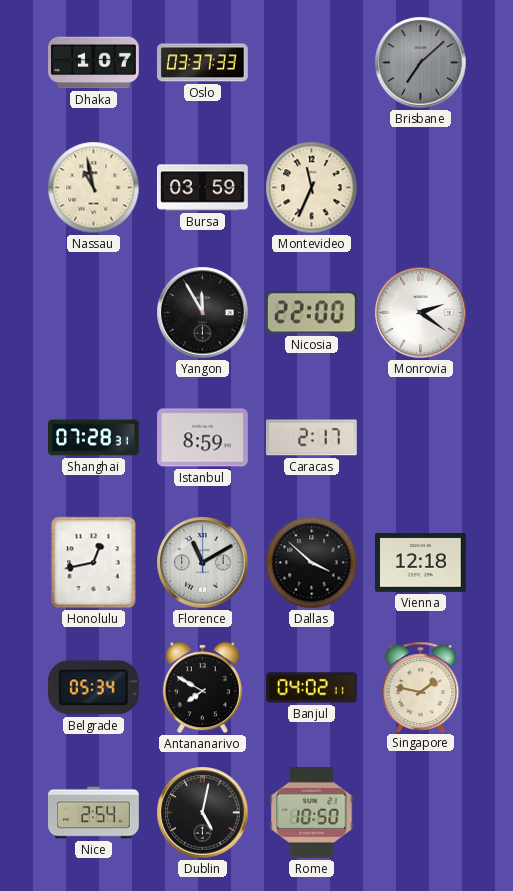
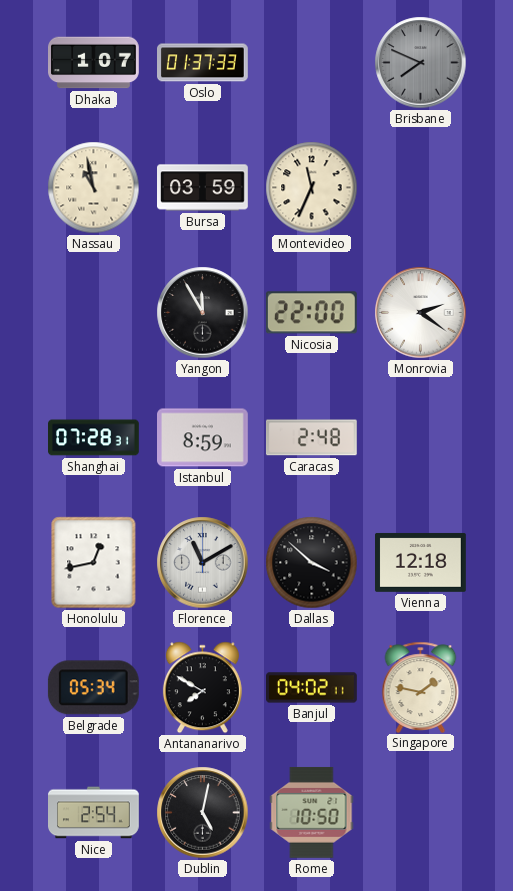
Oslo: 03:37 -> 01:37
Brisbane: 7:08 -> 7:49
Caracas: 2:17 -> 2:48
